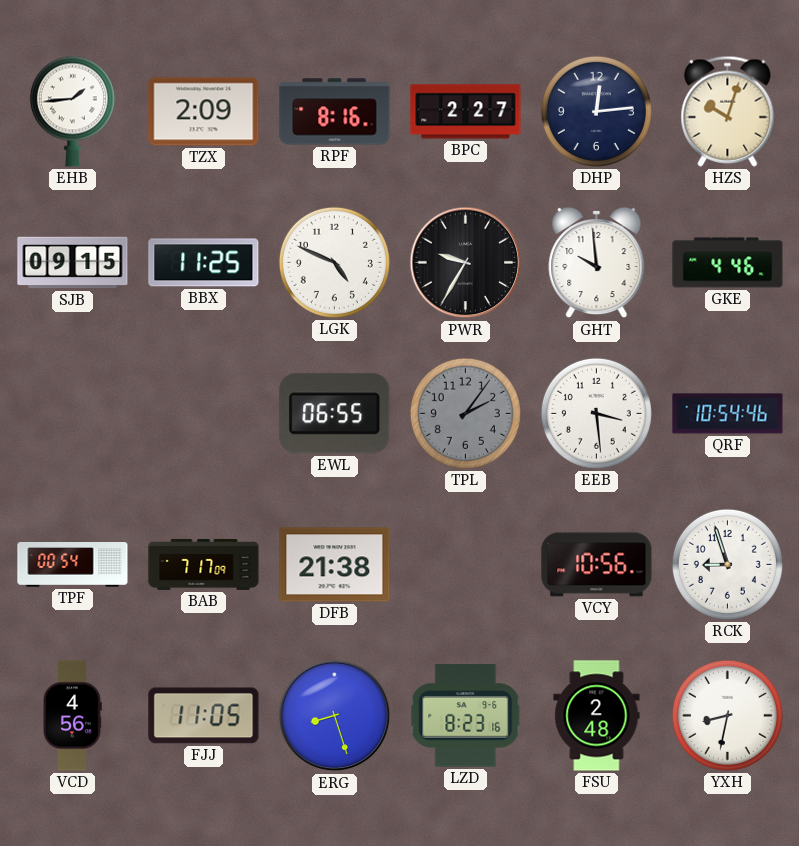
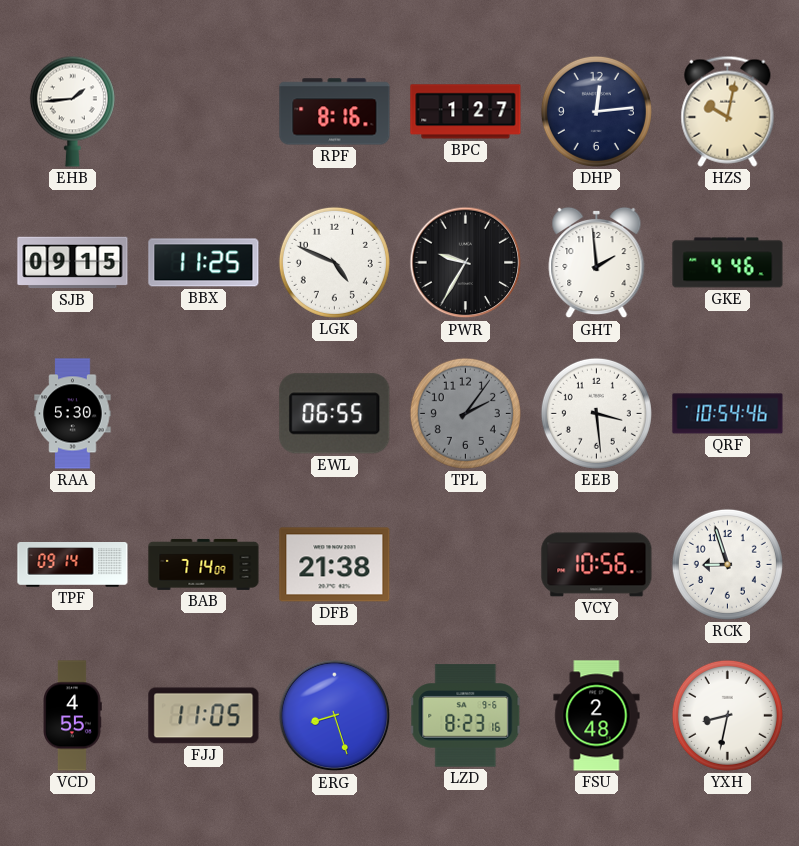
TZX: 2:09 -> none
BPC: 2:27 -> 1:27
HZS: 10:03 -> 10:02
GHT: 9:59 -> 1:59
RAA: none -> 5:30
TPF: 00:54 -> 09:14
BAB: 7:17 -> 7:14
VCD: 4:56 -> 4:55
